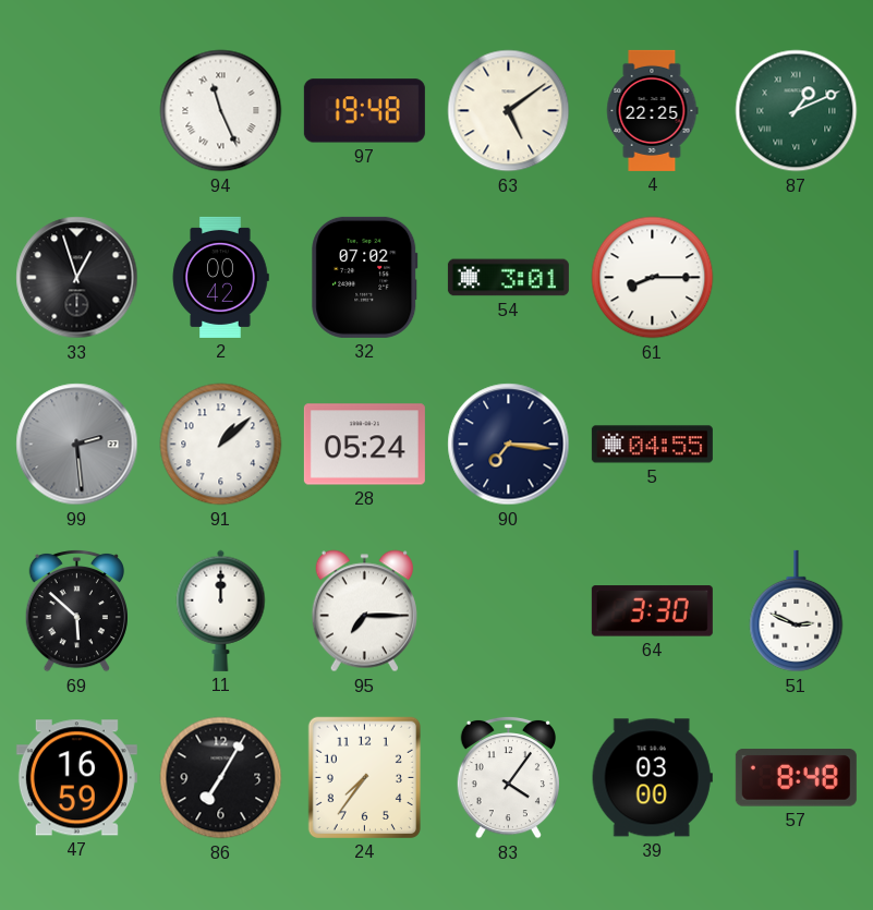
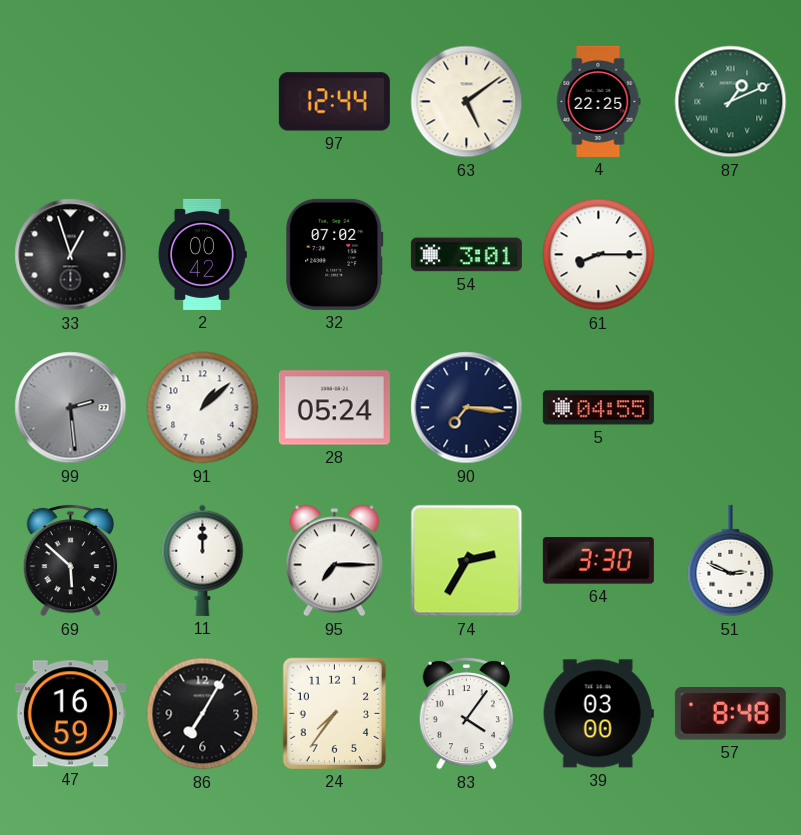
94: 11:26 -> none
97: 19:48 -> 12:44
74: none -> 2:35
